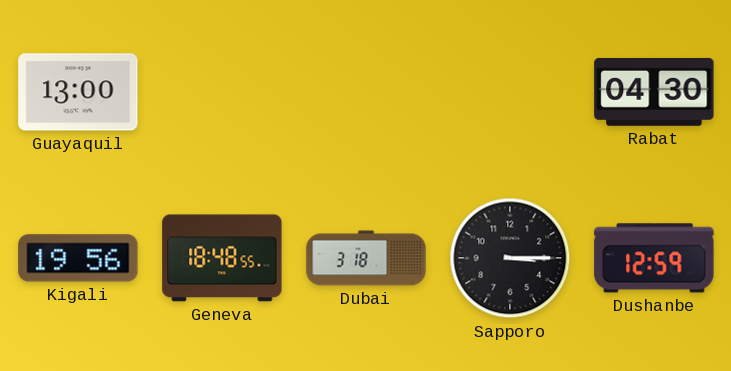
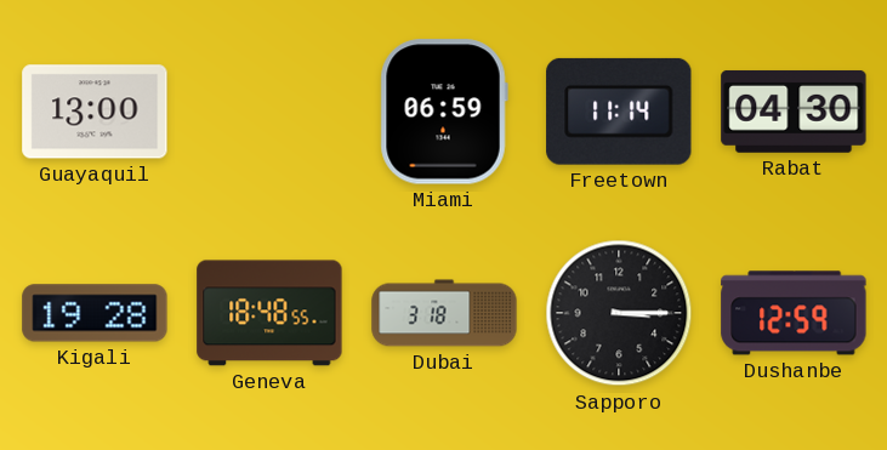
Miami: none -> 06:59
Freetown: none -> 11:14
Kigali: 19:56 -> 19:28
